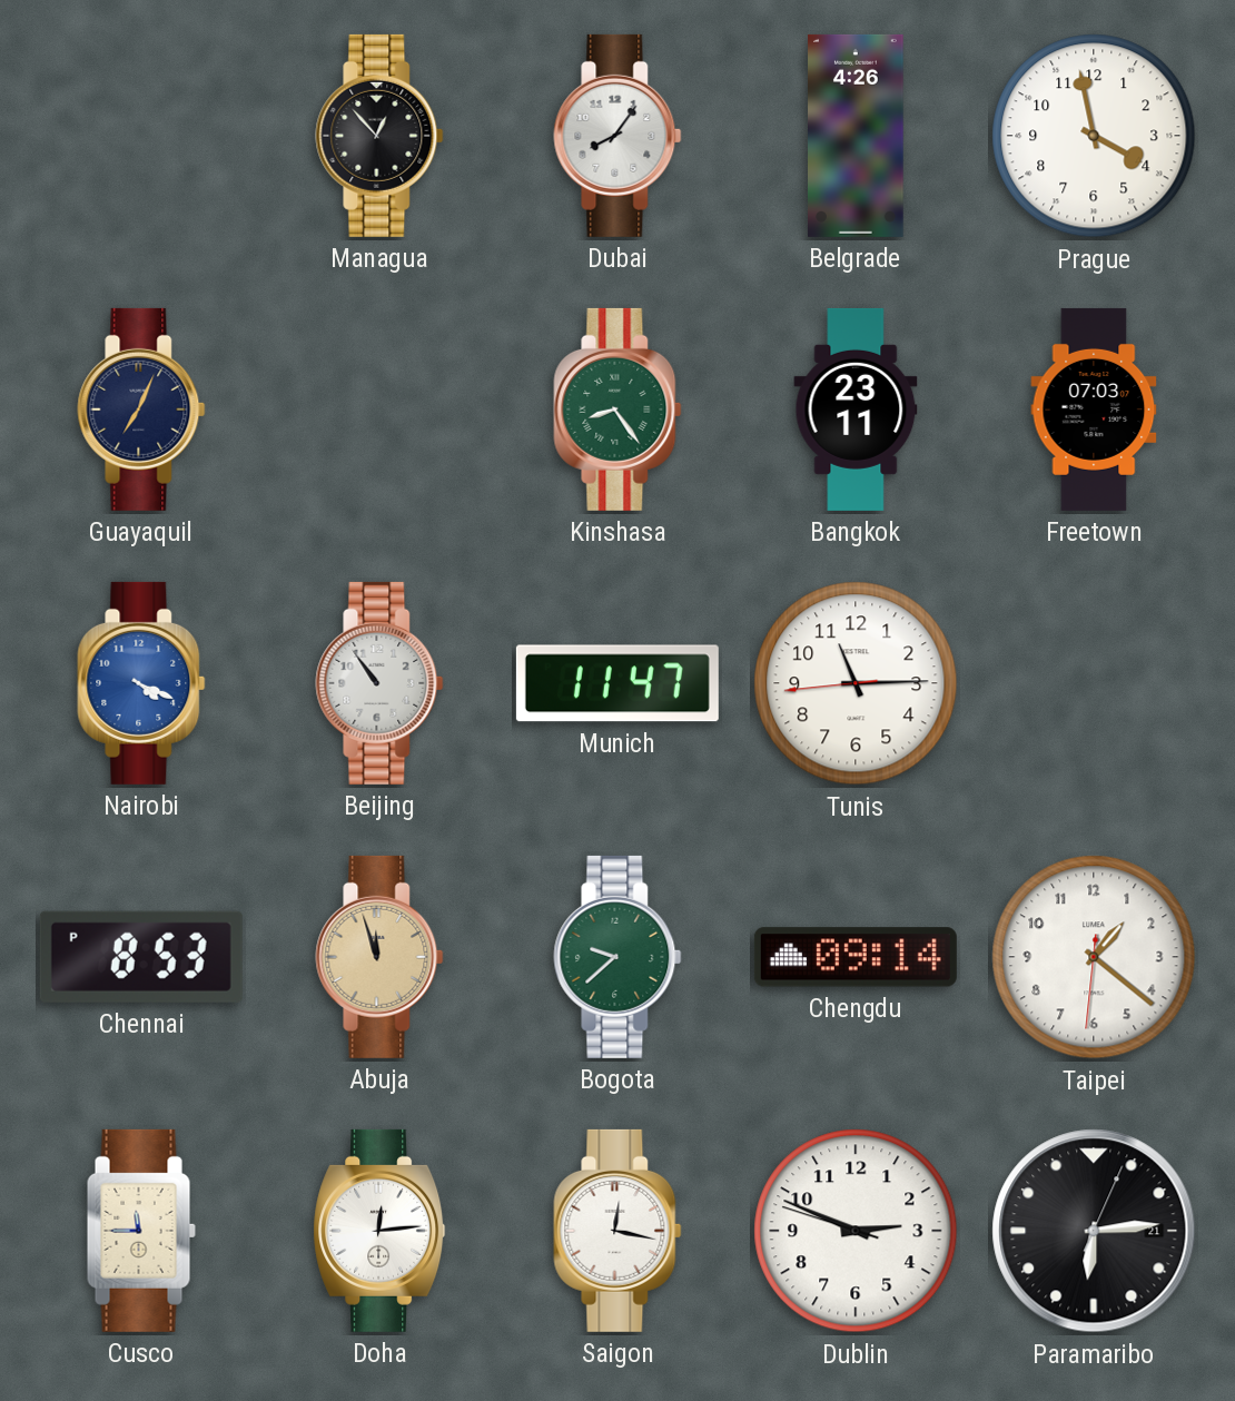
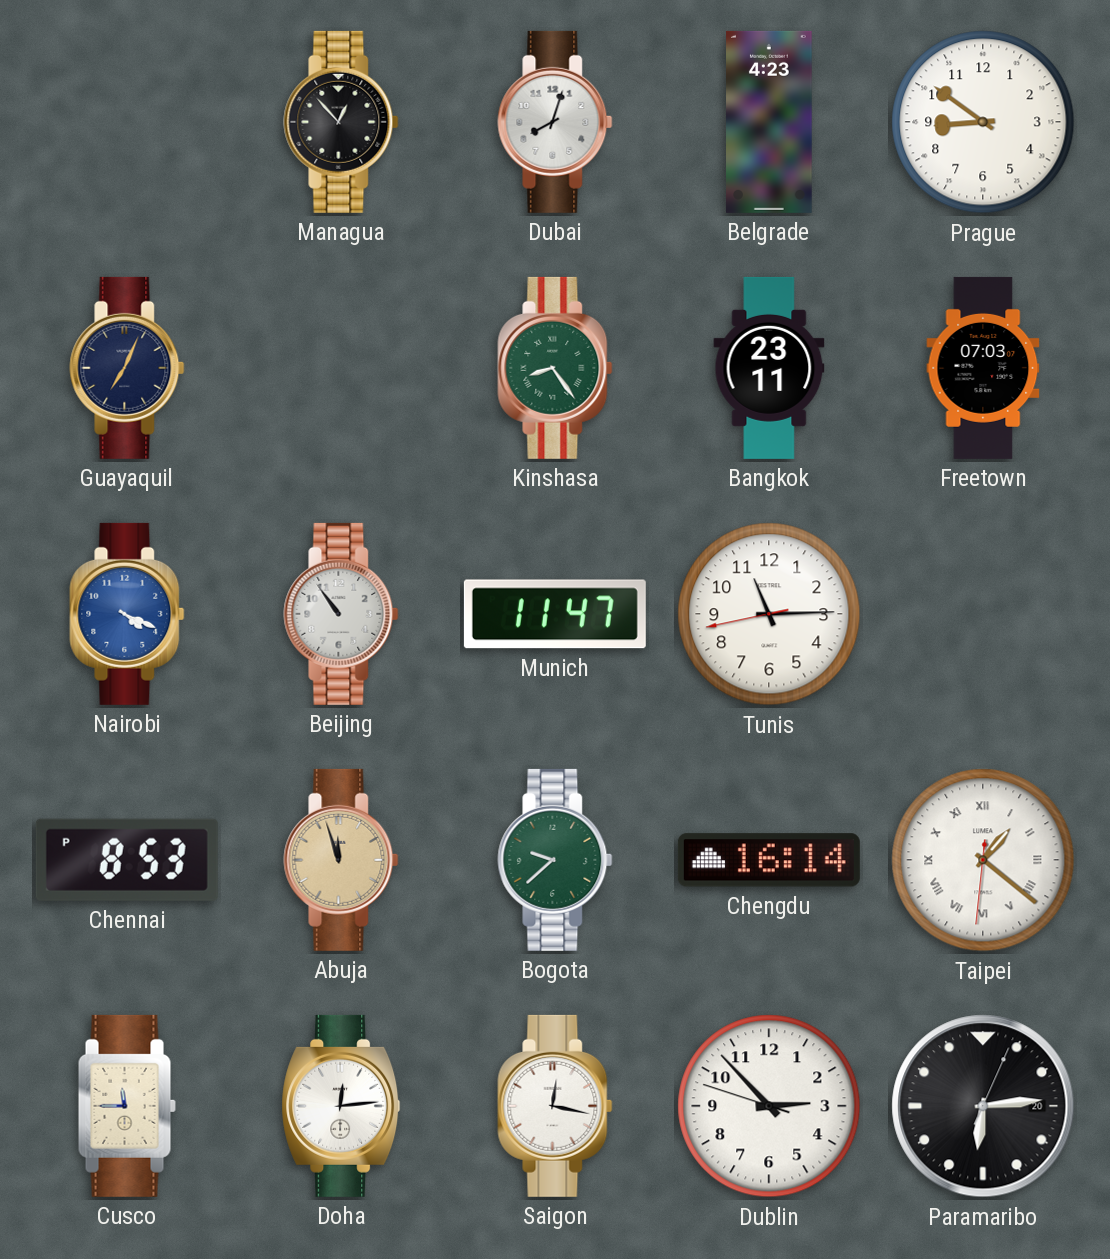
Dubai: 8:06 -> 8:03
Belgrade: 4:26 -> 4:23
Prague: 3:58 -> 8:51
Tunis: 11:14:44 -> 11:14:43
Chengdu: 09:14 -> 16:14
Taipei numerals: Arabic -> Roman
Dublin: 2:48 -> 2:52
Paramaribo date: 21 -> 20
